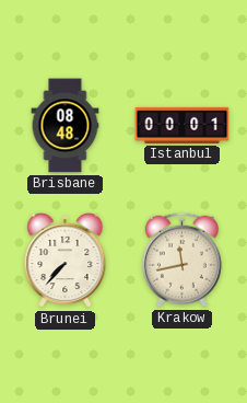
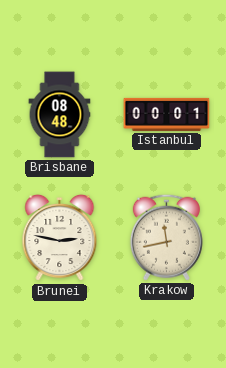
Brunei: 7:37 -> 2:47
